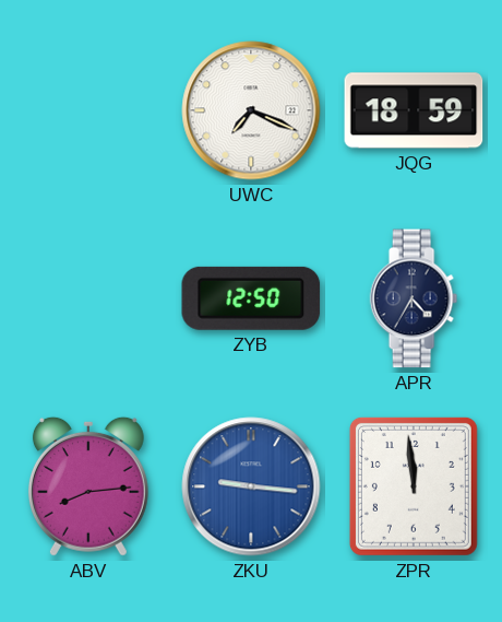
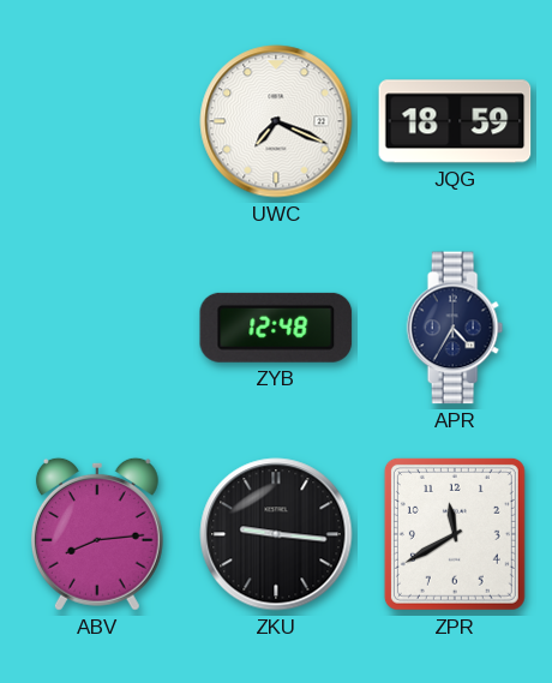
ZYB: 12:50 -> 12:48
ZKU dial: blue -> black
ZPR: 11:59 -> 11:40
